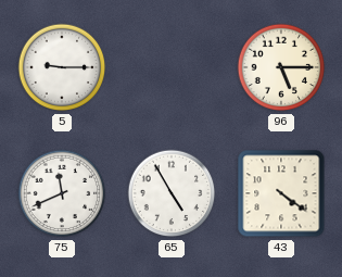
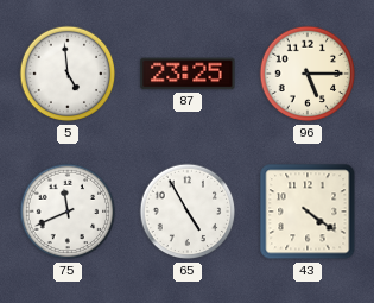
5: 9:15 -> 4:59
87: none -> 23:25
